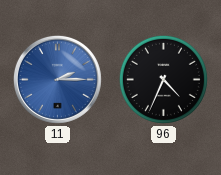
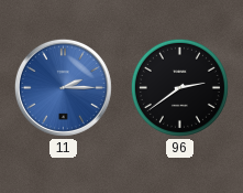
96: 4:34 -> 2:39
